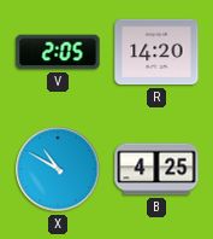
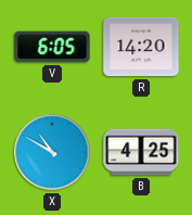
V: 2:05 -> 6:05
